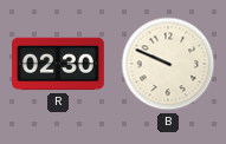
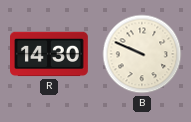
R: 02:30 -> 14:30
